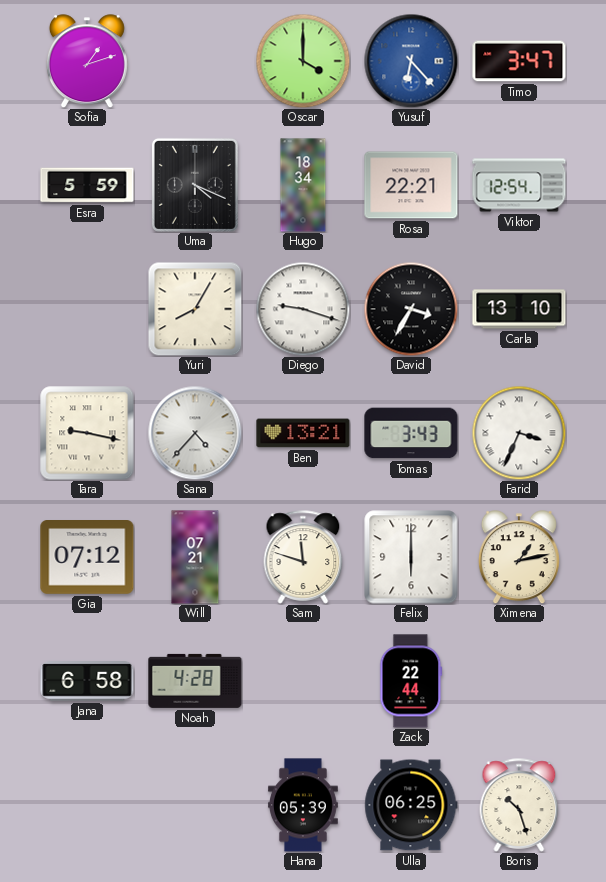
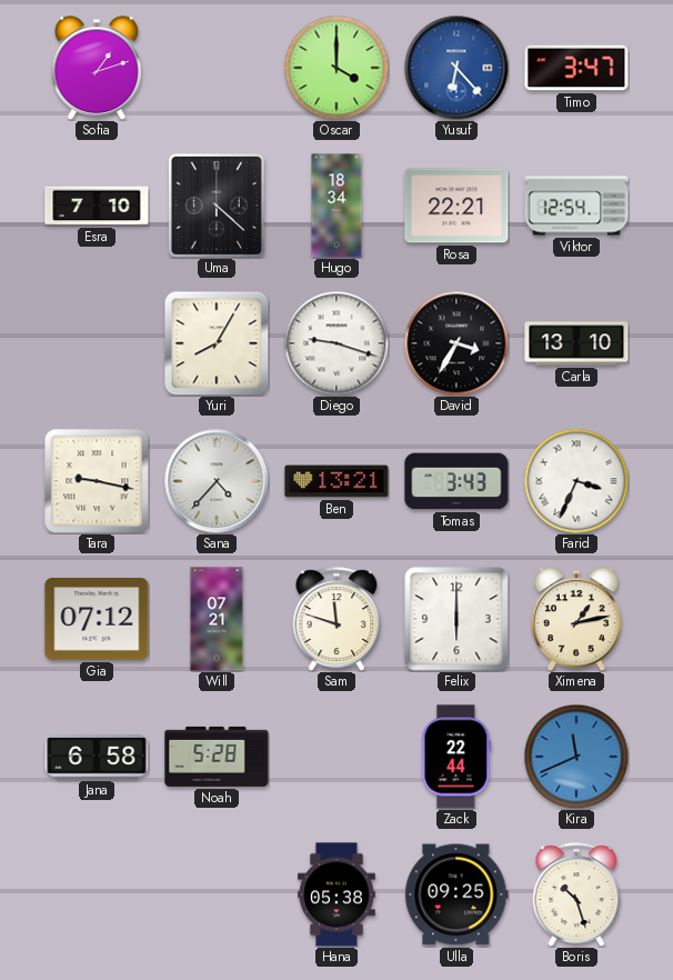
Esra: 5:59 -> 7:10
Uma: 4:19 -> 4:22
Noah: 4:28 -> 5:28
Kira: none -> 11:41
Hana: 05:39 -> 05:38
Ulla: 06:25 -> 09:25
